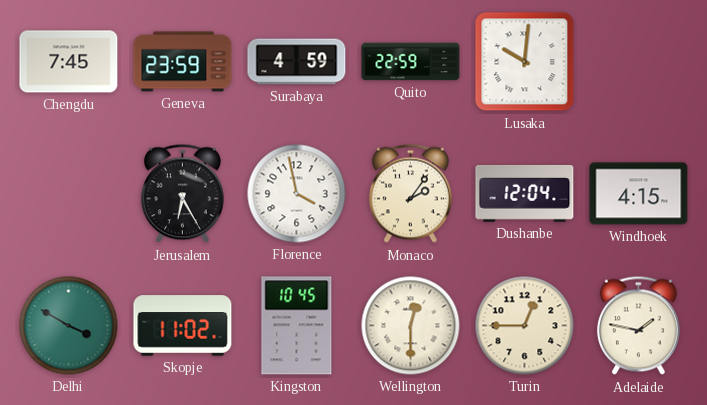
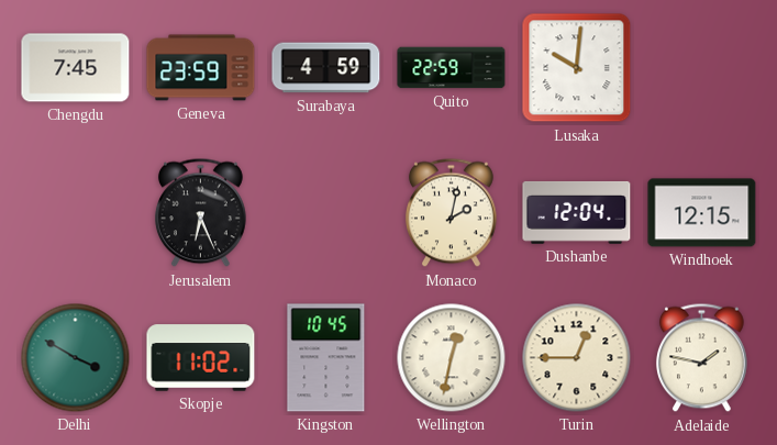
Jerusalem: 6:25 -> 6:26
Florence: 3:58 -> none
Monaco: 2:06 -> 2:02
Windhoek: 4:15 -> 12:15
Wellington: 12:30 -> 12:32
